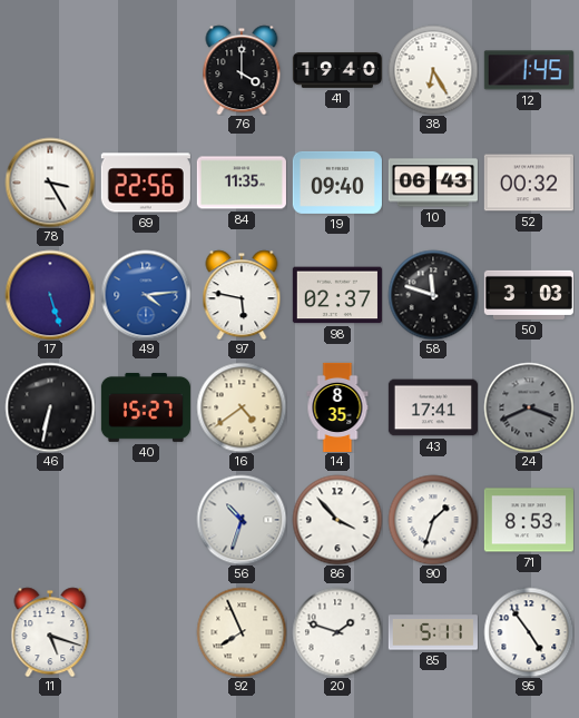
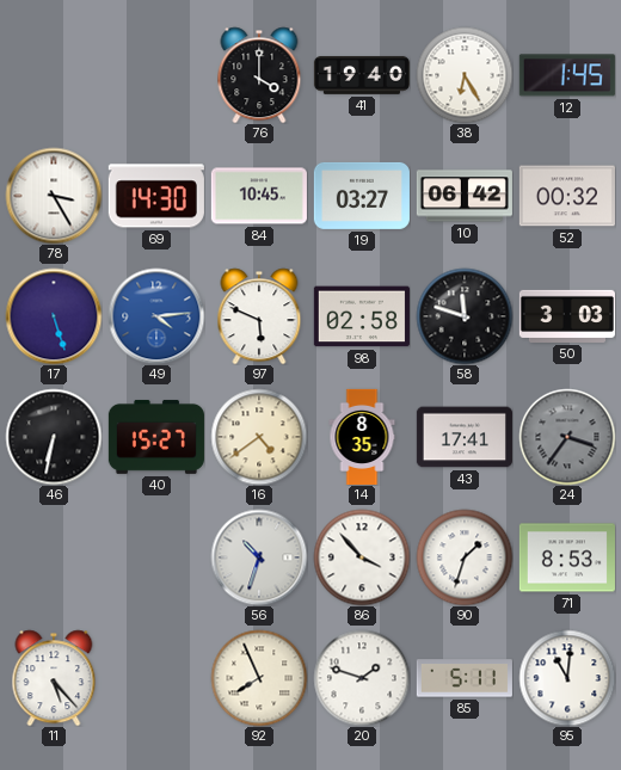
69: 22:56 -> 14:30
84: 11:35 -> 10:45
19: 09:40 -> 03:27
10: 06:43 -> 06:42
97: 5:47 -> 5:49
98: 02:37 -> 02:58
24: 3:41 -> 3:36
11: 5:18 -> 5:23
95: 4:54 -> 11:01
